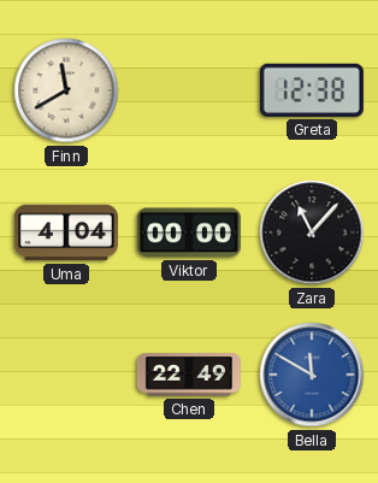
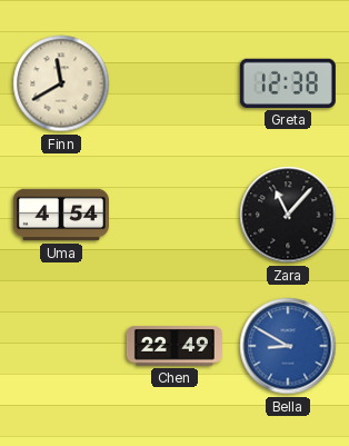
Uma: 4:04 -> 4:54
Viktor: 00:00 -> none
Bella: 11:50 -> 8:50
